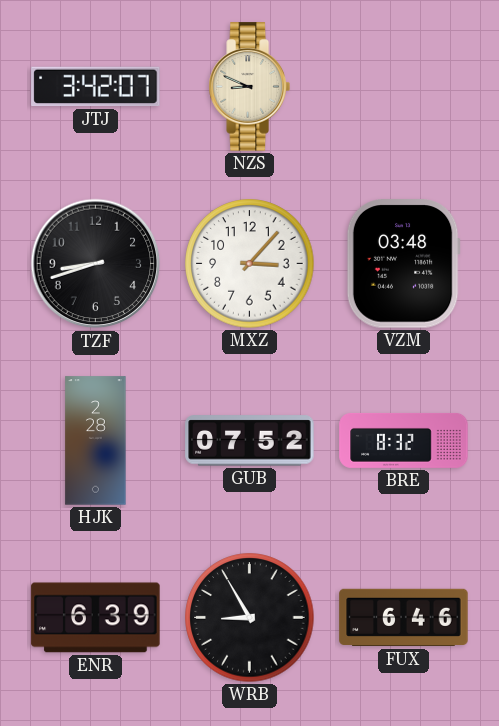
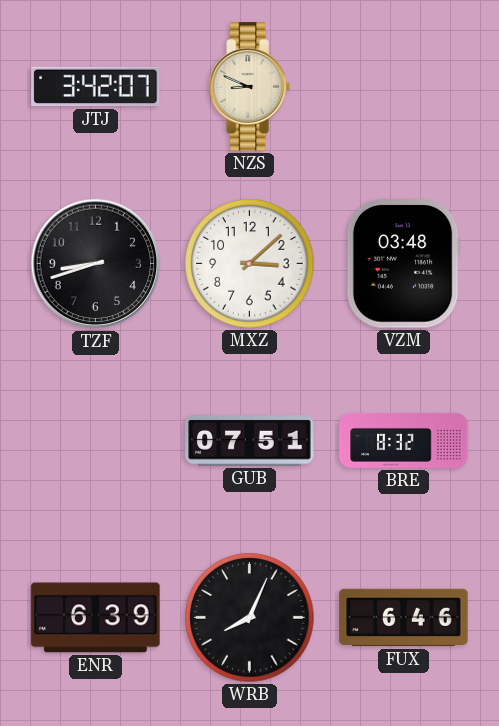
MXZ: 3:07 -> 3:08
HJK: 2:28 -> none
GUB: 07:52 -> 07:51
WRB: 8:55 -> 8:04
